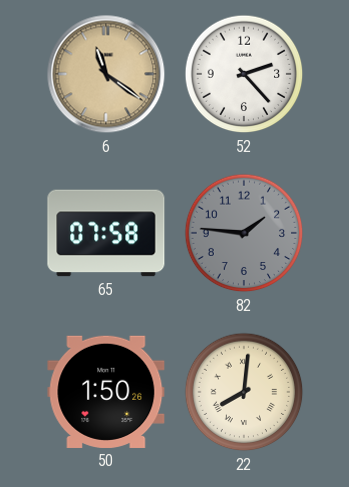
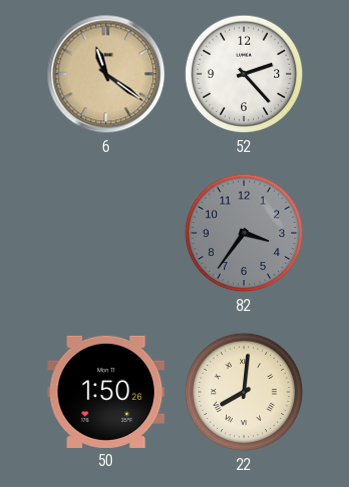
65: 07:58 -> none
82: 1:46 -> 3:36
